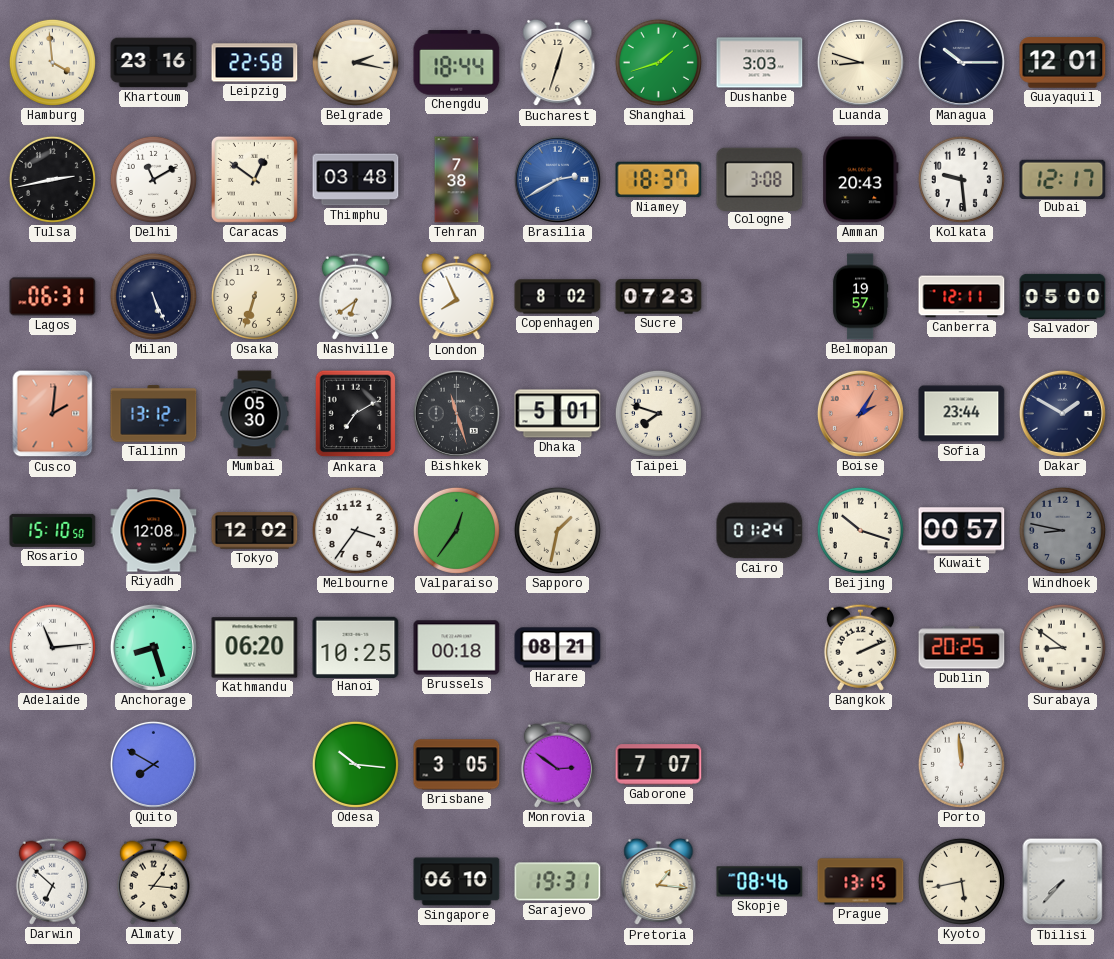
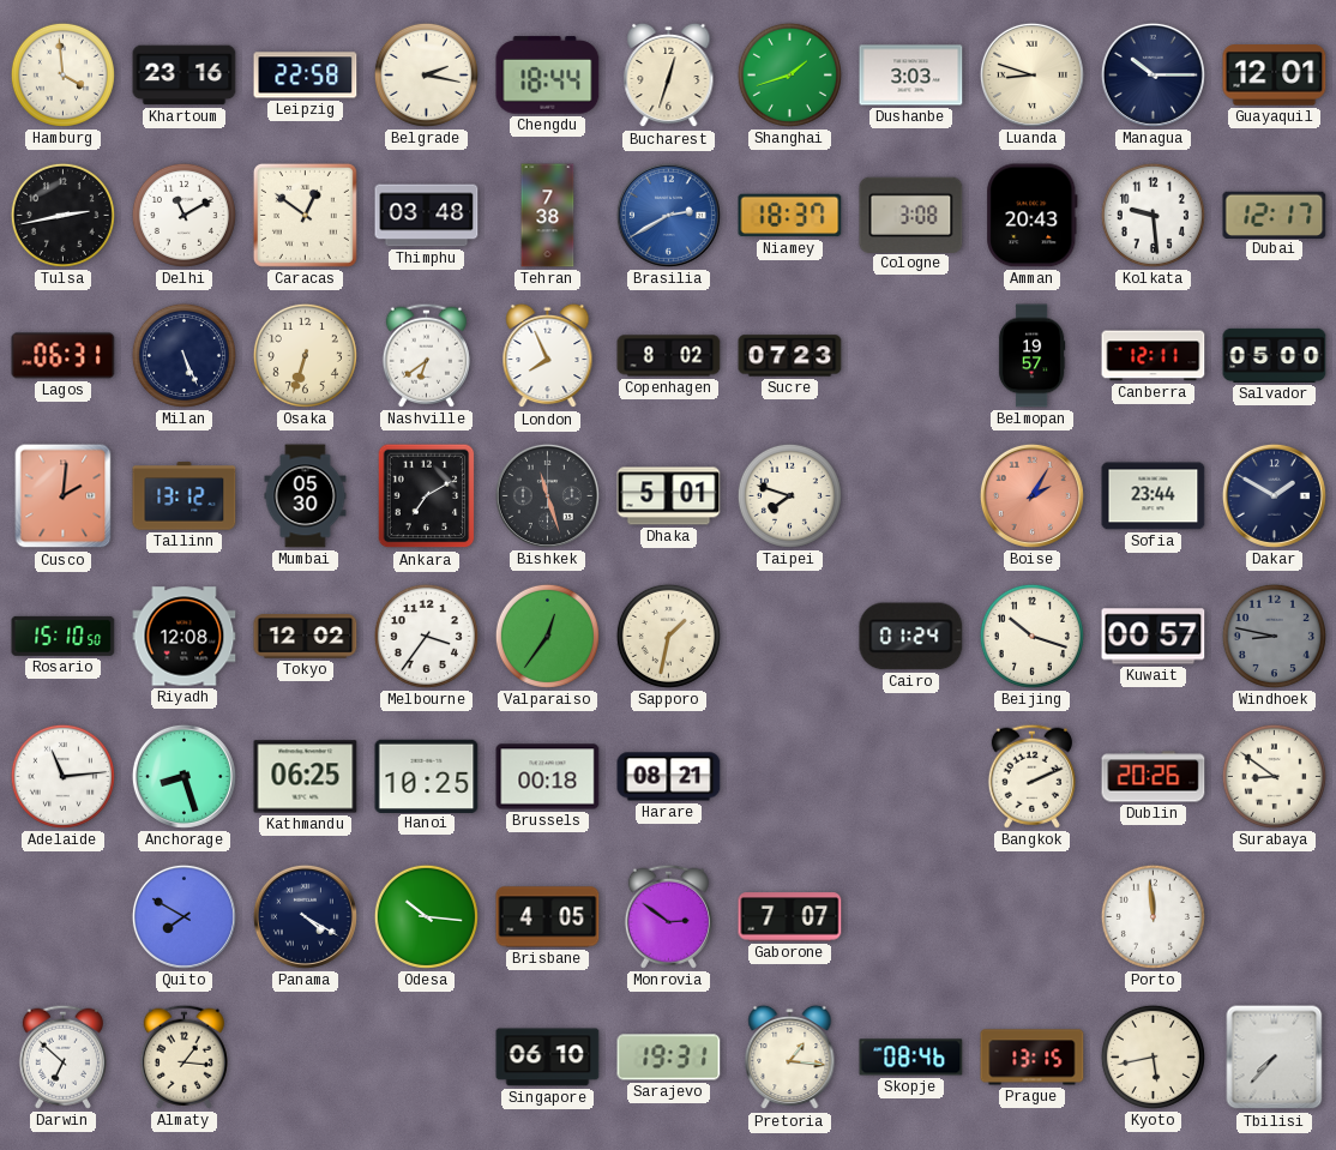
Kathmandu: 06:20 -> 06:25
Dublin: 20:25 -> 20:26
Panama: none -> 4:20
Brisbane: 3:05 -> 4:05
